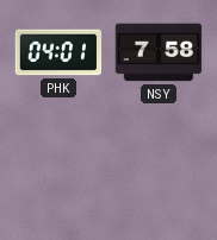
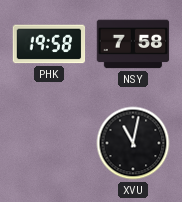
PHK: 04:01 -> 19:58
XVU: none -> 11:02
